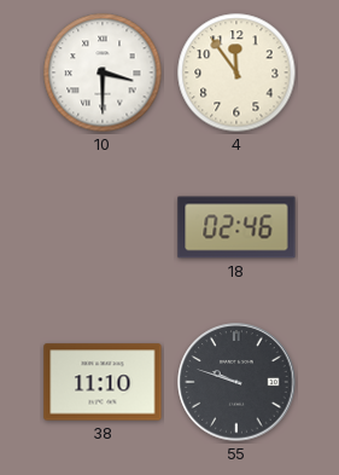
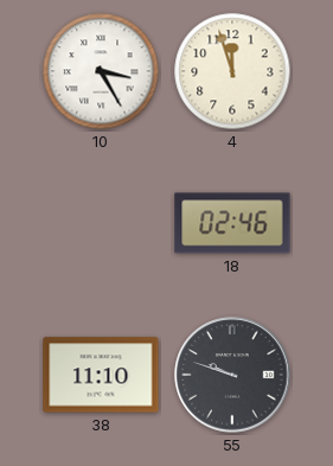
10: 3:30 -> 3:25
4: 11:54 -> 11:57
